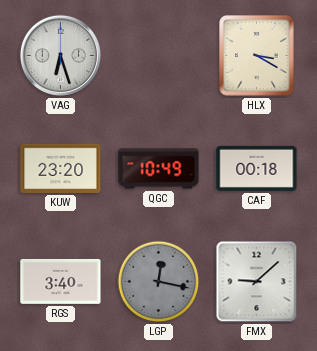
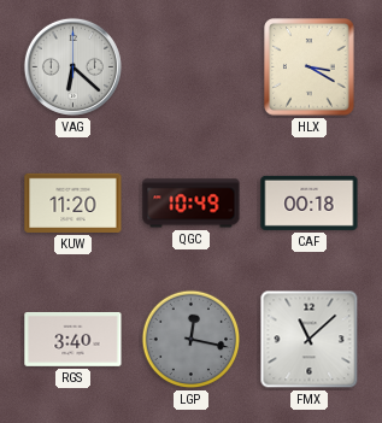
VAG: 6:27 -> 6:22
KUW: 23:20 -> 11:20
FMX: 9:08 -> 11:08
